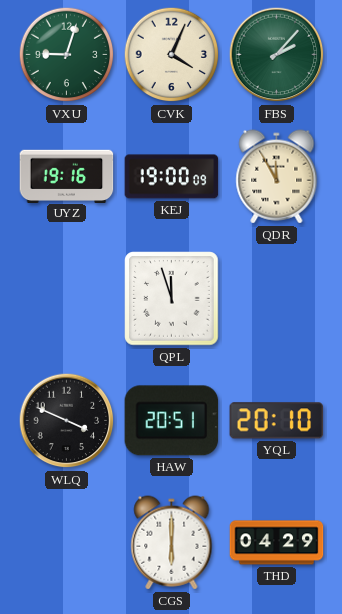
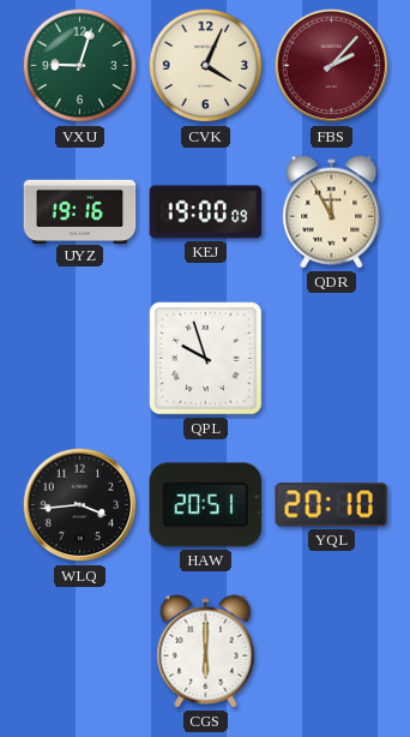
FBS dial: green -> burgundy
QPL: 11:57 -> 9:57
WLQ: 3:49 -> 3:44
THD: 04:29 -> none
